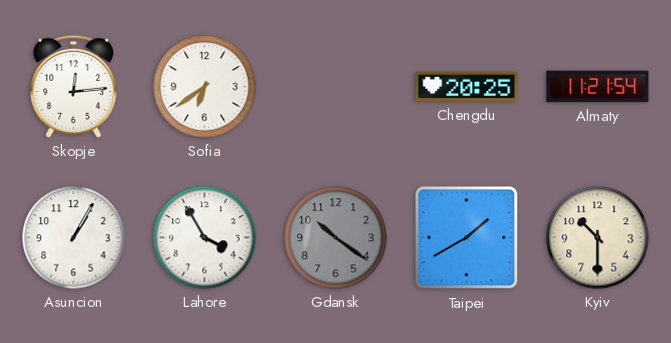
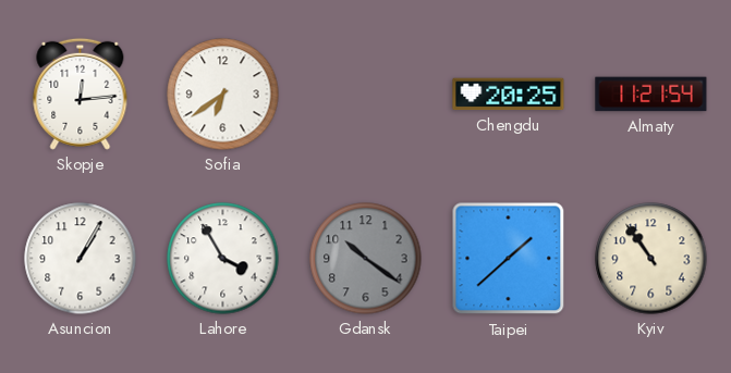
Taipei: 1:40 -> 1:38
Kyiv: 10:30 -> 10:54
